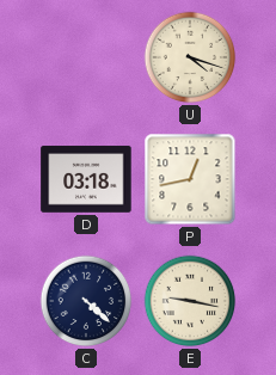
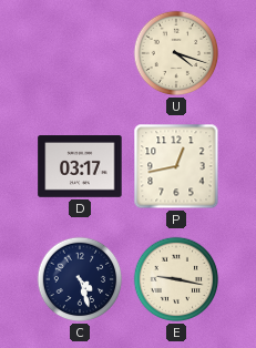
D: 03:18 -> 03:17
C: 4:22 -> 4:27
